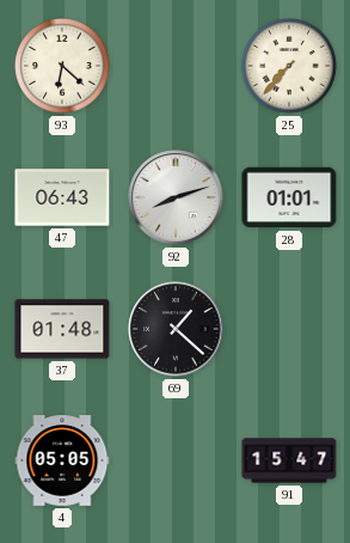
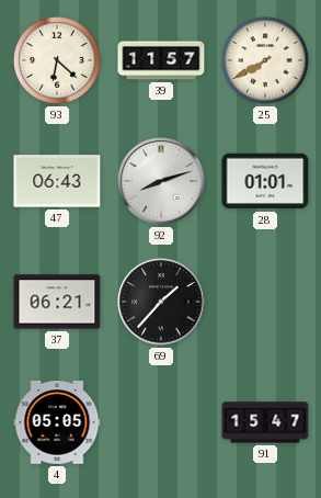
39: none -> 11:57
25: 7:37 -> 7:40
37: 01:48 -> 06:21
69: 1:22 -> 1:37
